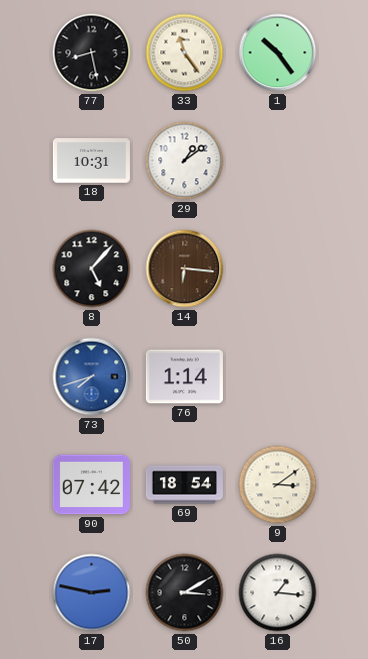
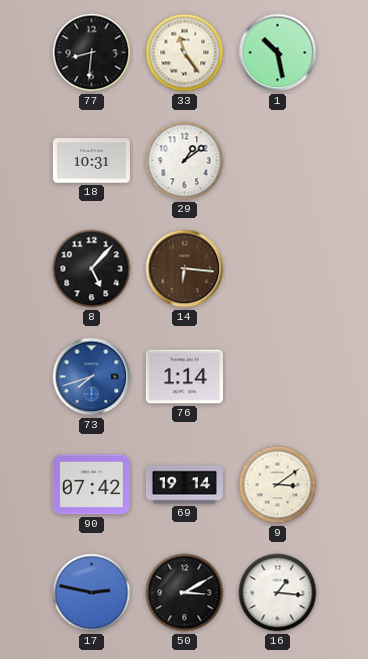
77: 8:28 -> 8:31
1: 10:24 -> 10:28
69: 18:54 -> 19:14
